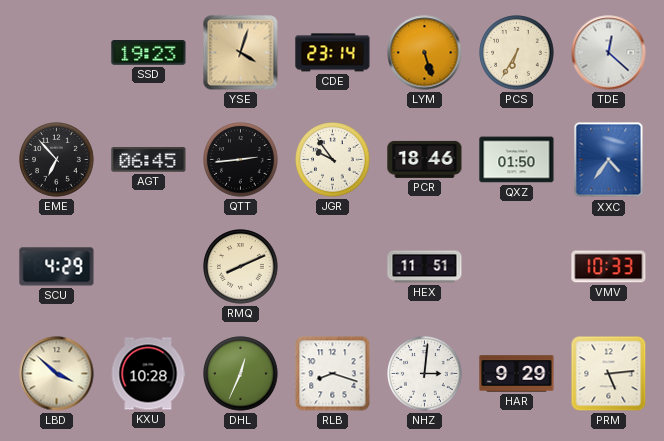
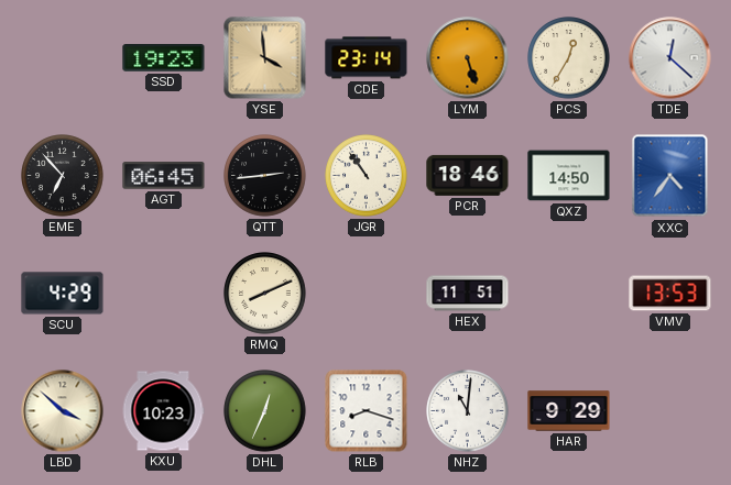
YSE: 4:03 -> 3:59
PCS: 6:35 -> 12:35
JGR: 9:54 -> 10:54
QXZ: 01:50 -> 14:50
VMV: 10:33 -> 13:53
KXU: 10:28 -> 10:23
NHZ: 3:01 -> 11:01
PRM: 5:14 -> none
